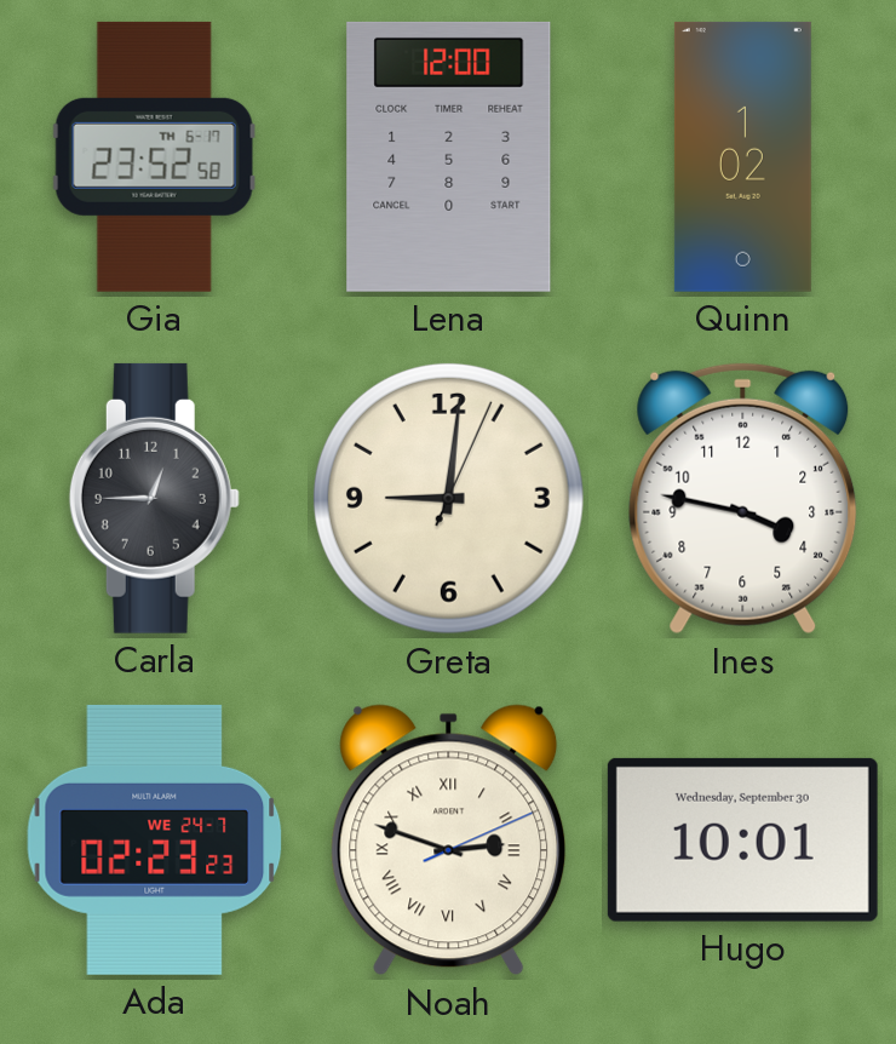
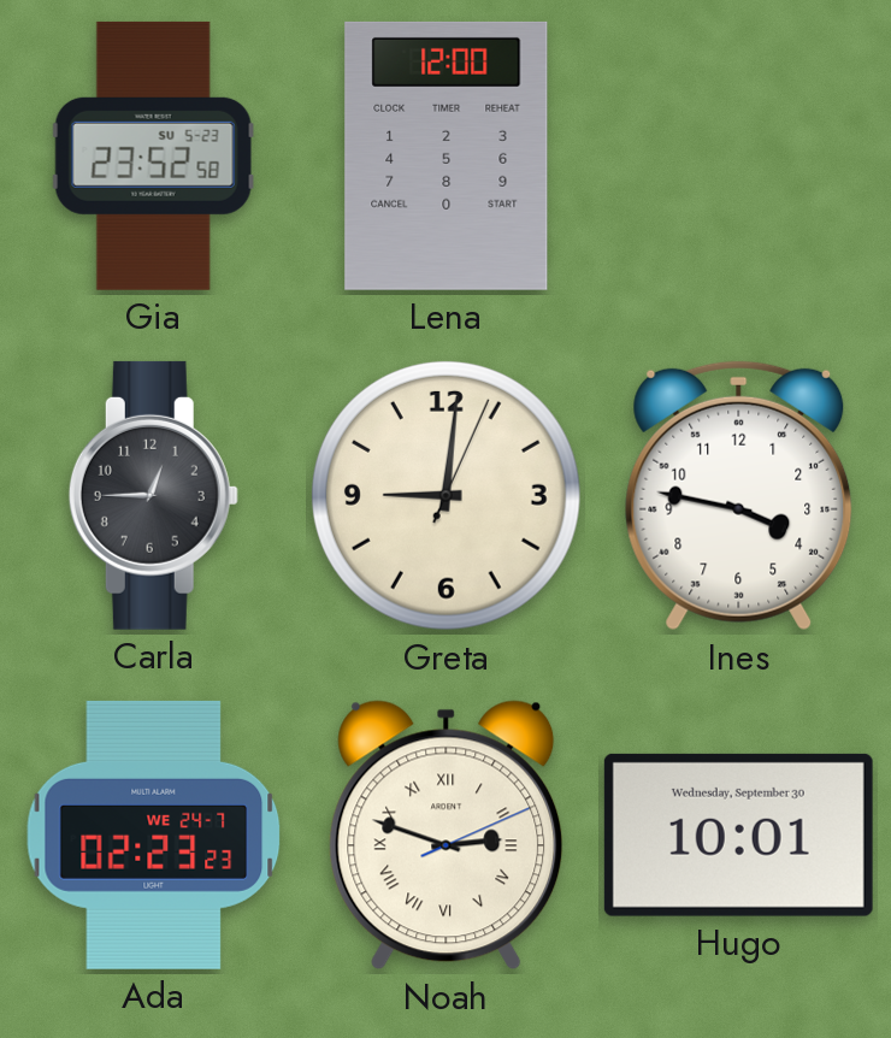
Gia date: TH 6-17 -> SU 5-23
Quinn: 1:02 -> none
